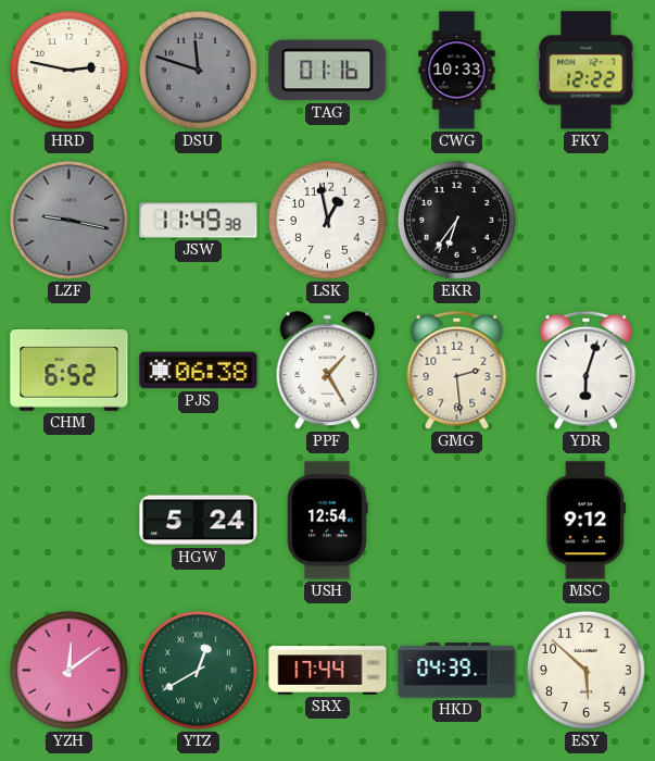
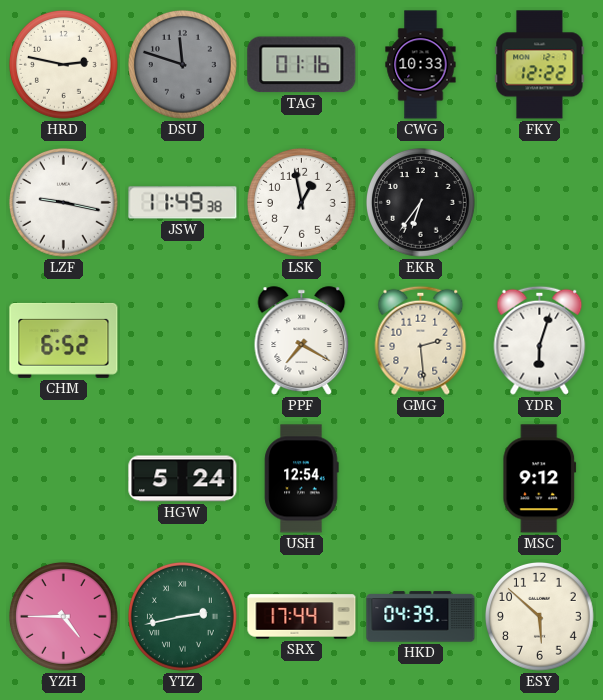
LZF dial: grey -> white
PJS: 06:38 -> none
PPF: 1:25 -> 7:20
YZH: 12:09 -> 4:45
YTZ: 12:40 -> 2:43
